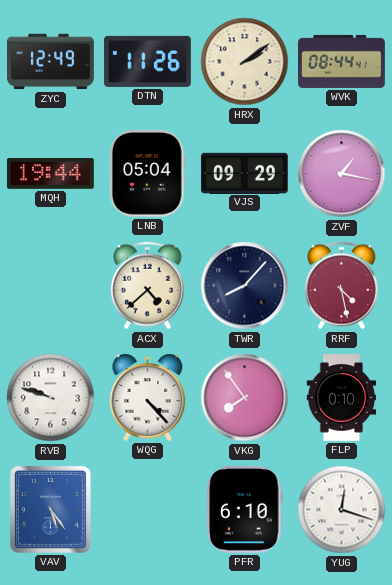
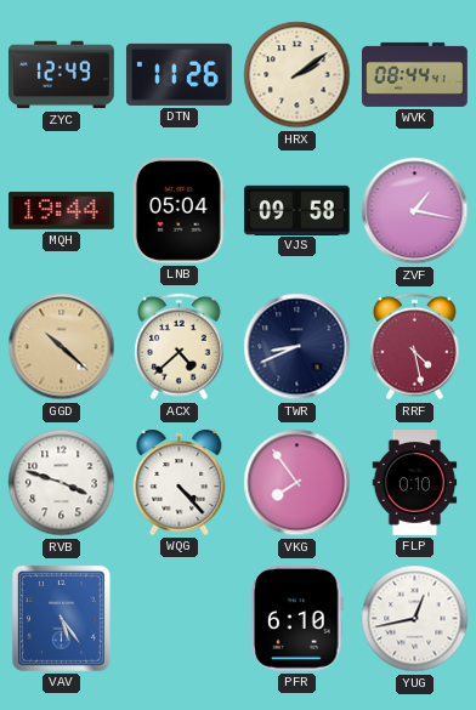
VJS: 09:29 -> 09:58
GGD: none -> 10:22
TWR: 8:07 -> 8:41
RVB: 9:48 -> 3:48
YUG: 12:18 -> 12:43
